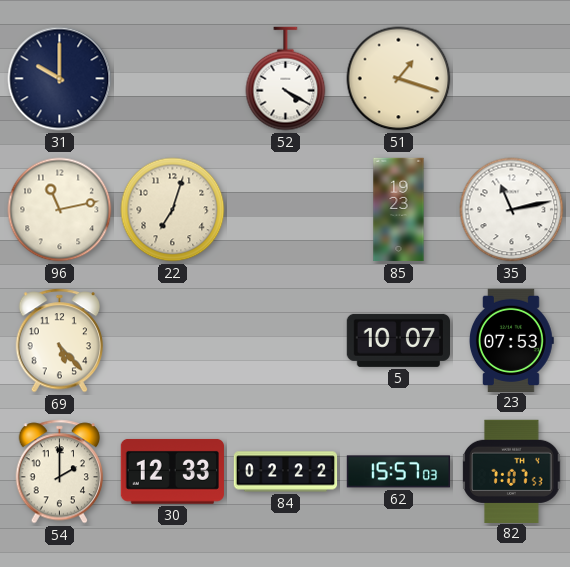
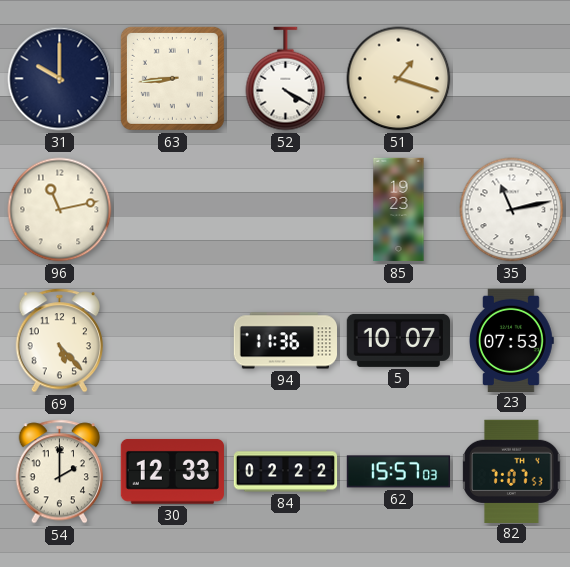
63: none -> 8:44
22: 7:03 -> none
94: none -> 11:36
